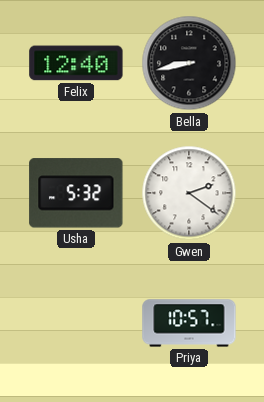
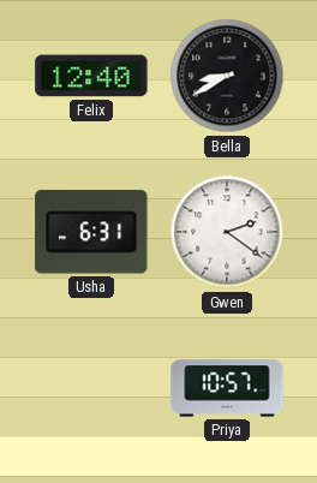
Bella: 8:43 -> 8:40
Usha: 5:32 -> 6:31
